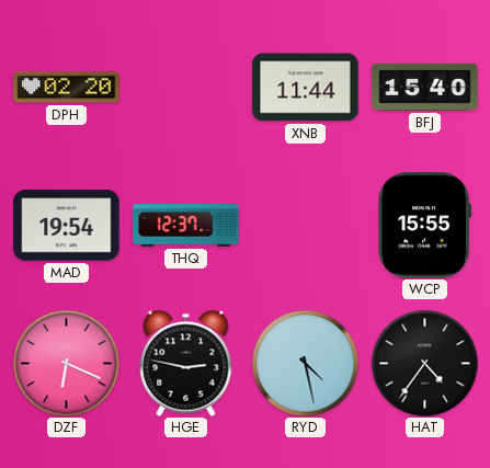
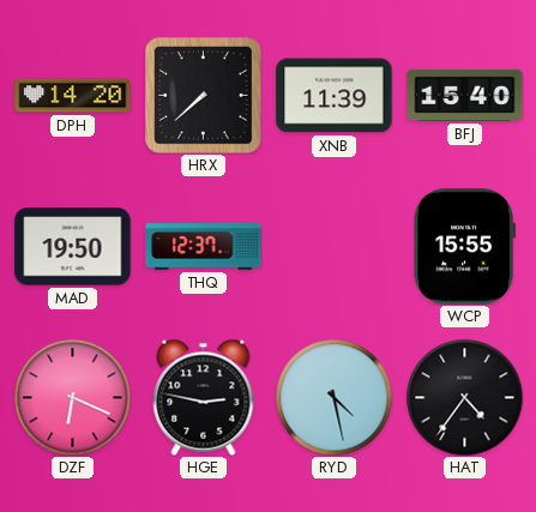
DPH: 02:20 -> 14:20
HRX: none -> 7:38
XNB: 11:44 -> 11:39
MAD: 19:54 -> 19:50
